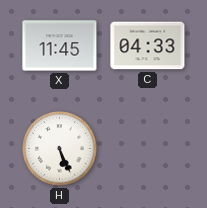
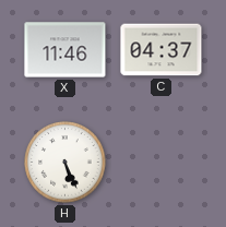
X: 11:45 -> 11:46
C: 04:33 -> 04:37
